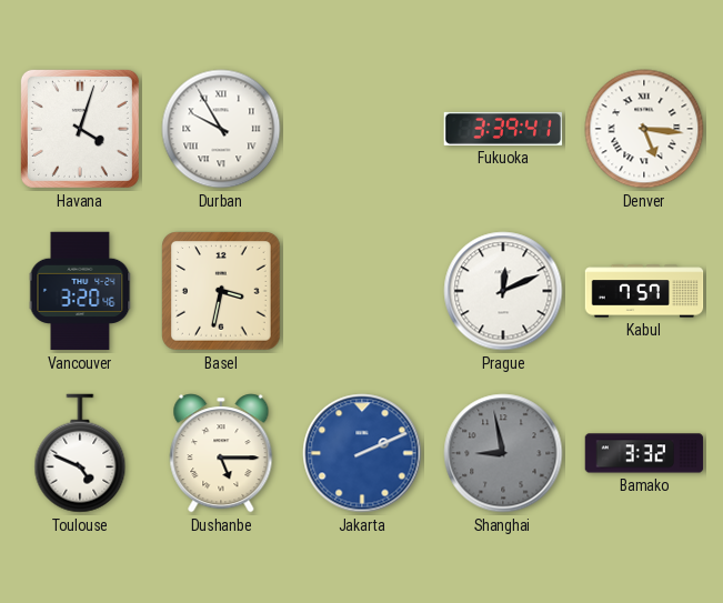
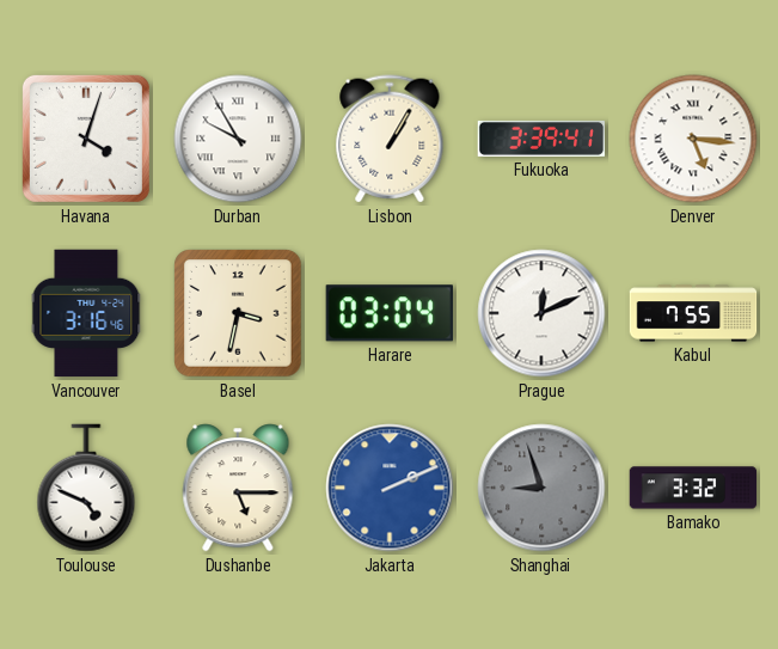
Lisbon: none -> 1:05
Vancouver: 3:20 -> 3:16
Harare: none -> 03:04
Kabul: 7:57 -> 7:55
Shanghai: 8:58 -> 8:57
